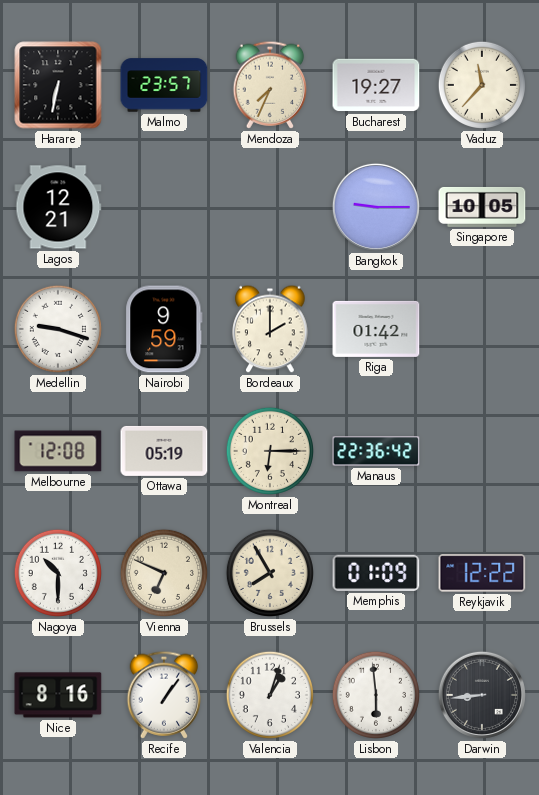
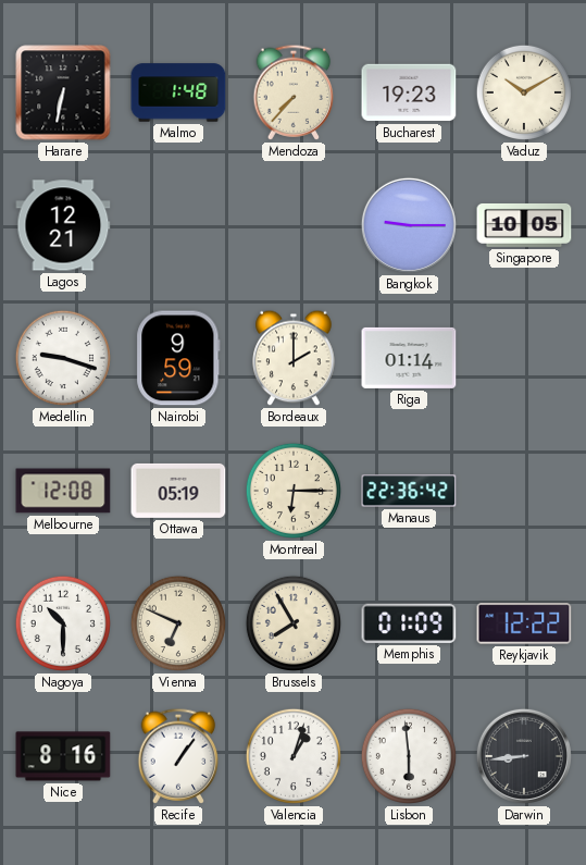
Malmo: 23:57 -> 1:48
Mendoza: 7:34 -> 7:37
Bucharest: 19:27 -> 19:23
Vaduz: 11:37 -> 10:10
Riga: 01:42 -> 01:14
